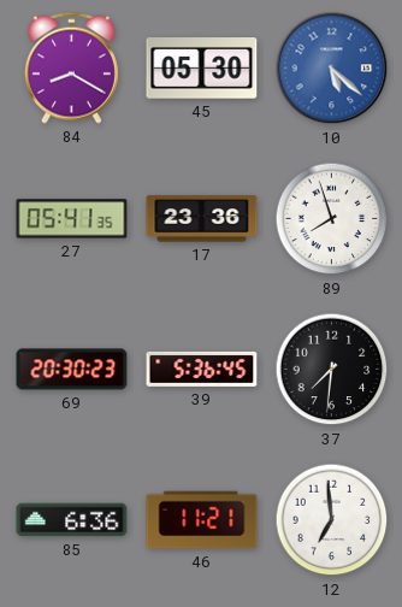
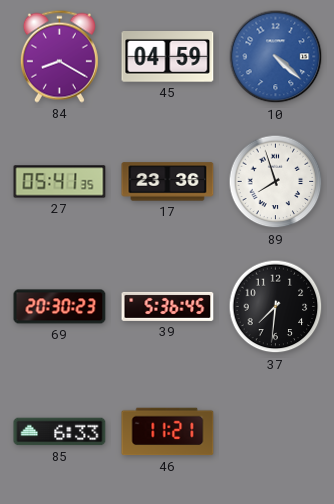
45: 05:30 -> 04:59
10: 5:22 -> 4:22
85: 6:36 -> 6:33
12: 6:59 -> none
